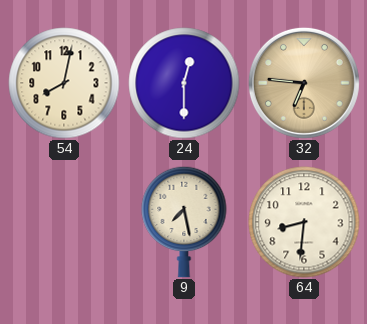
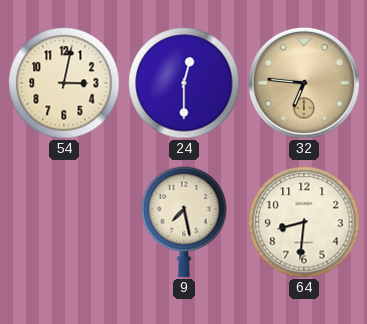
54: 8:02 -> 3:02
